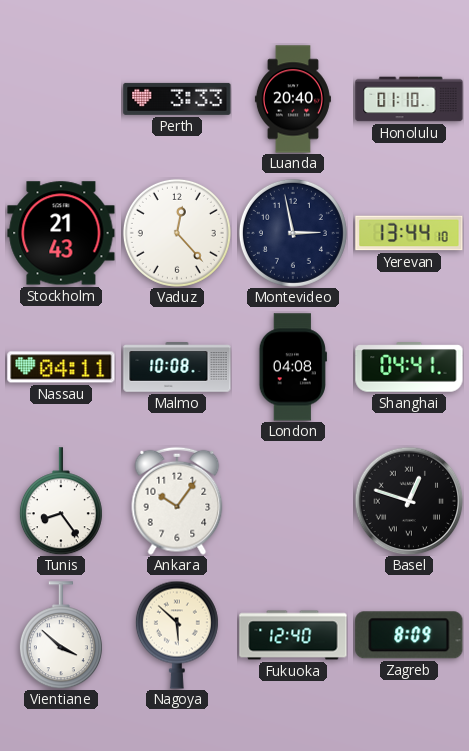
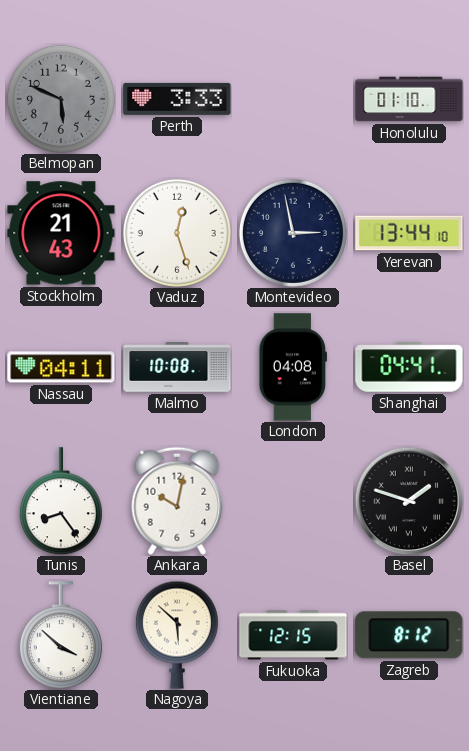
Belmopan: none -> 5:49
Luanda: 20:40 -> none
Vaduz: 12:23 -> 12:27
Ankara: 10:06 -> 10:02
Basel: 12:48 -> 1:48
Fukuoka: 12:40 -> 12:15
Zagreb: 8:09 -> 8:12
